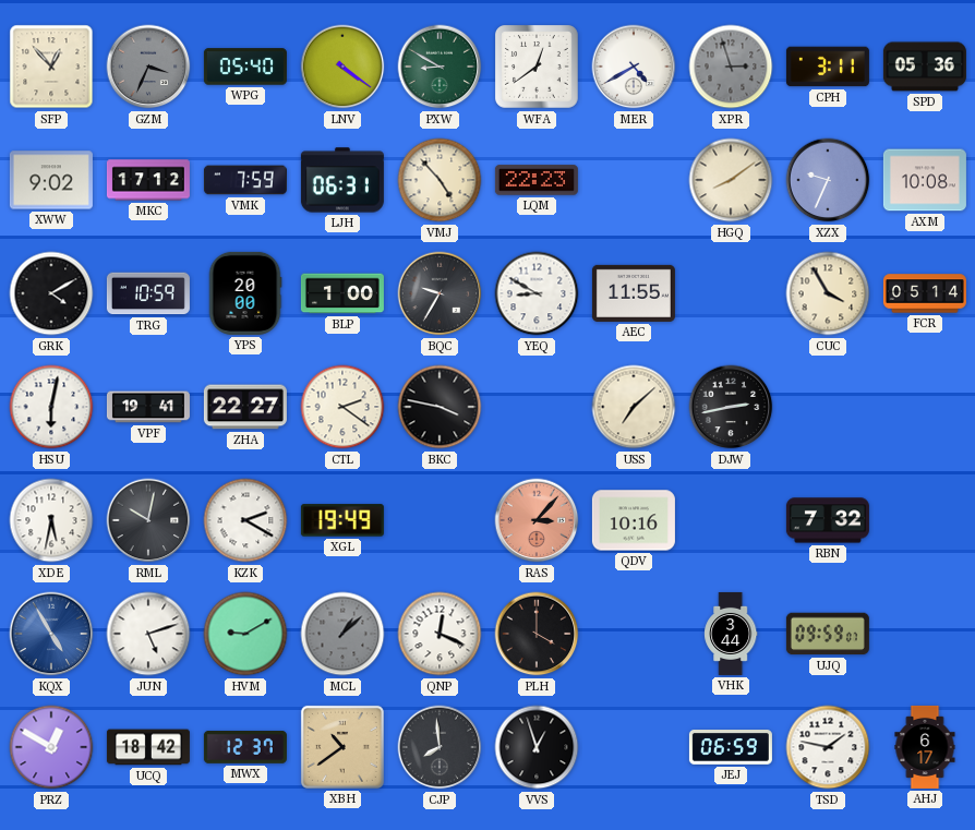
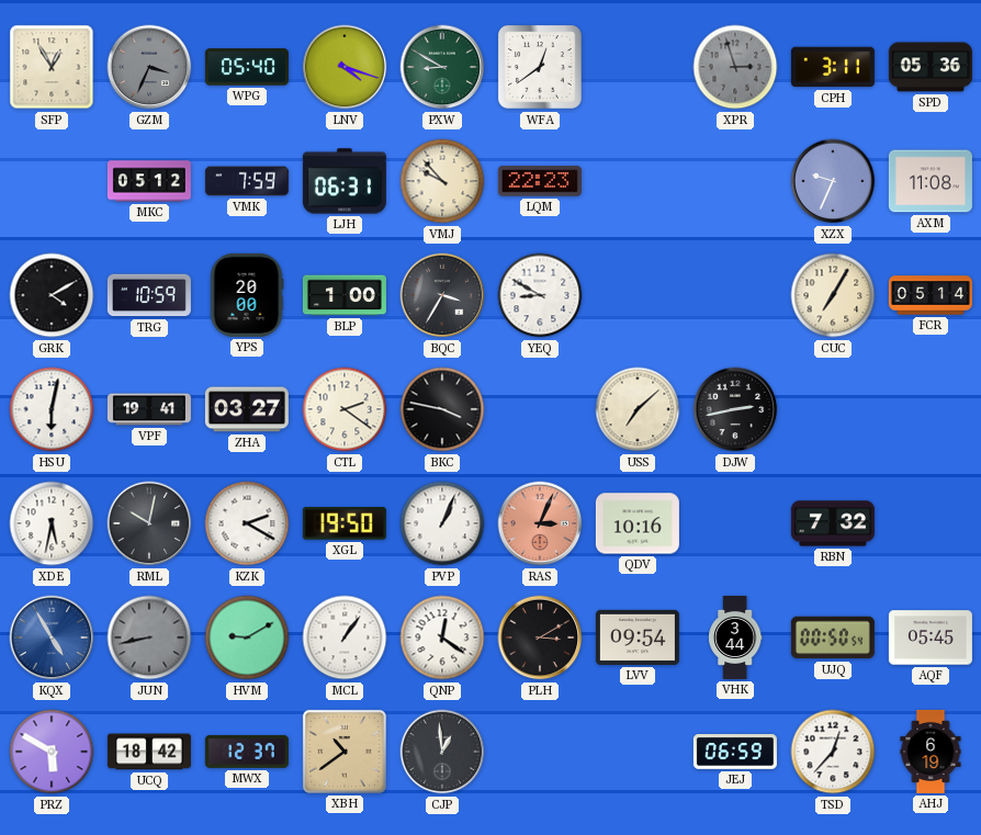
SFP: 12:53 -> 12:55
LNV: 4:21 -> 4:18
MER: 4:40 -> none
XWW: 9:02 -> none
MKC: 17:12 -> 05:12
VMJ: 4:53 -> 9:53
HGQ: 8:09 -> none
AXM: 10:08 -> 11:08
BQC: 9:35 -> 3:35
AEC: 11:55 -> none
CUC: 3:55 -> 7:05
ZHA: 22:27 -> 03:27
XGL: 19:49 -> 19:50
PVP: none -> 1:04
RAS: 3:07 -> 3:04
JUN: 5:12 -> 8:43
JUN dial: white -> grey
MCL: 1:08 -> 1:06
MCL dial: grey -> white
QNP: 12:19 -> 12:21
PLH: 4:00 -> 3:10
LVV: none -> 09:54
UJQ: 09:59 -> 00:50
AQF: none -> 05:45
PRZ: 12:50 -> 5:50
CJP: 7:59 -> 12:59
VVS: 12:57 -> none
TSD: 1:47 -> 12:37
AHJ: 6:17 -> 6:19
